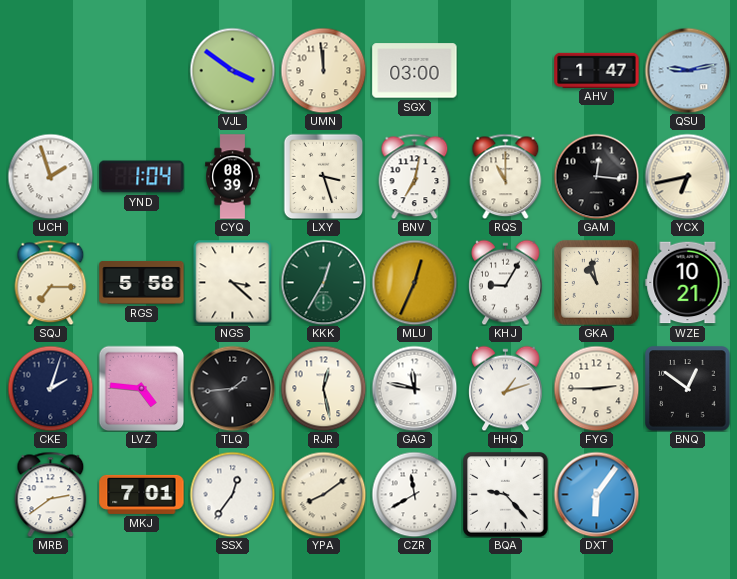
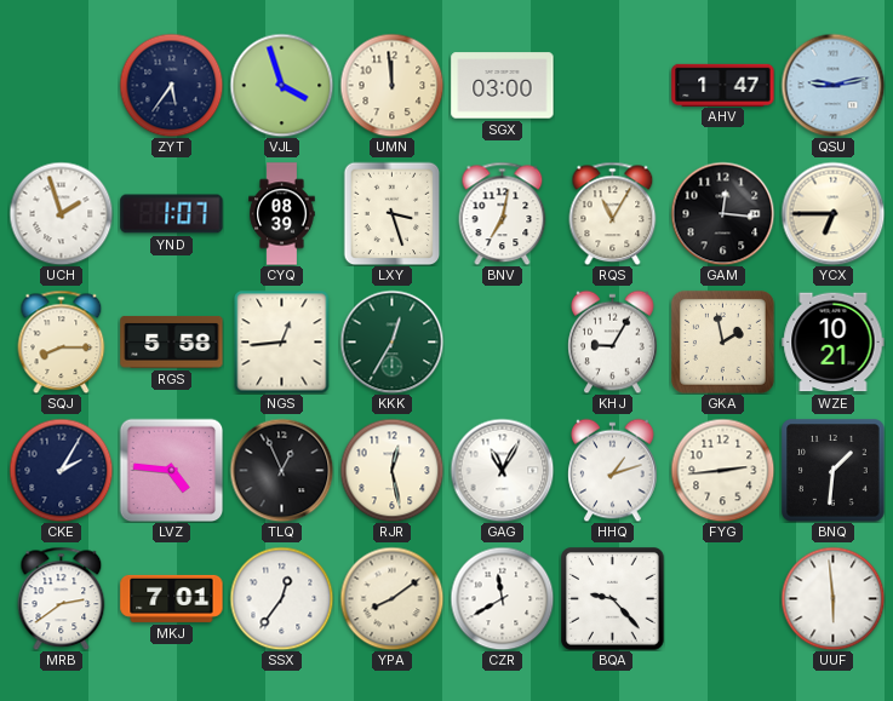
ZYT: none -> 5:36
VJL: 3:51 -> 3:57
YND: 1:04 -> 1:07
RQS: 11:00 -> 11:05
YCX: 6:43 -> 6:45
SQJ: 7:15 -> 8:15
NGS: 3:22 -> 12:44
MLU: 12:34 -> none
GKA: 10:58 -> 1:58
CKE: 2:03 -> 2:05
TLQ: 1:44 -> 12:56
GAG: 11:47 -> 11:05
FYG: 2:45 -> 2:44
BNQ: 12:51 -> 1:31
DXT: 6:06 -> none
UUF: none -> 5:59
